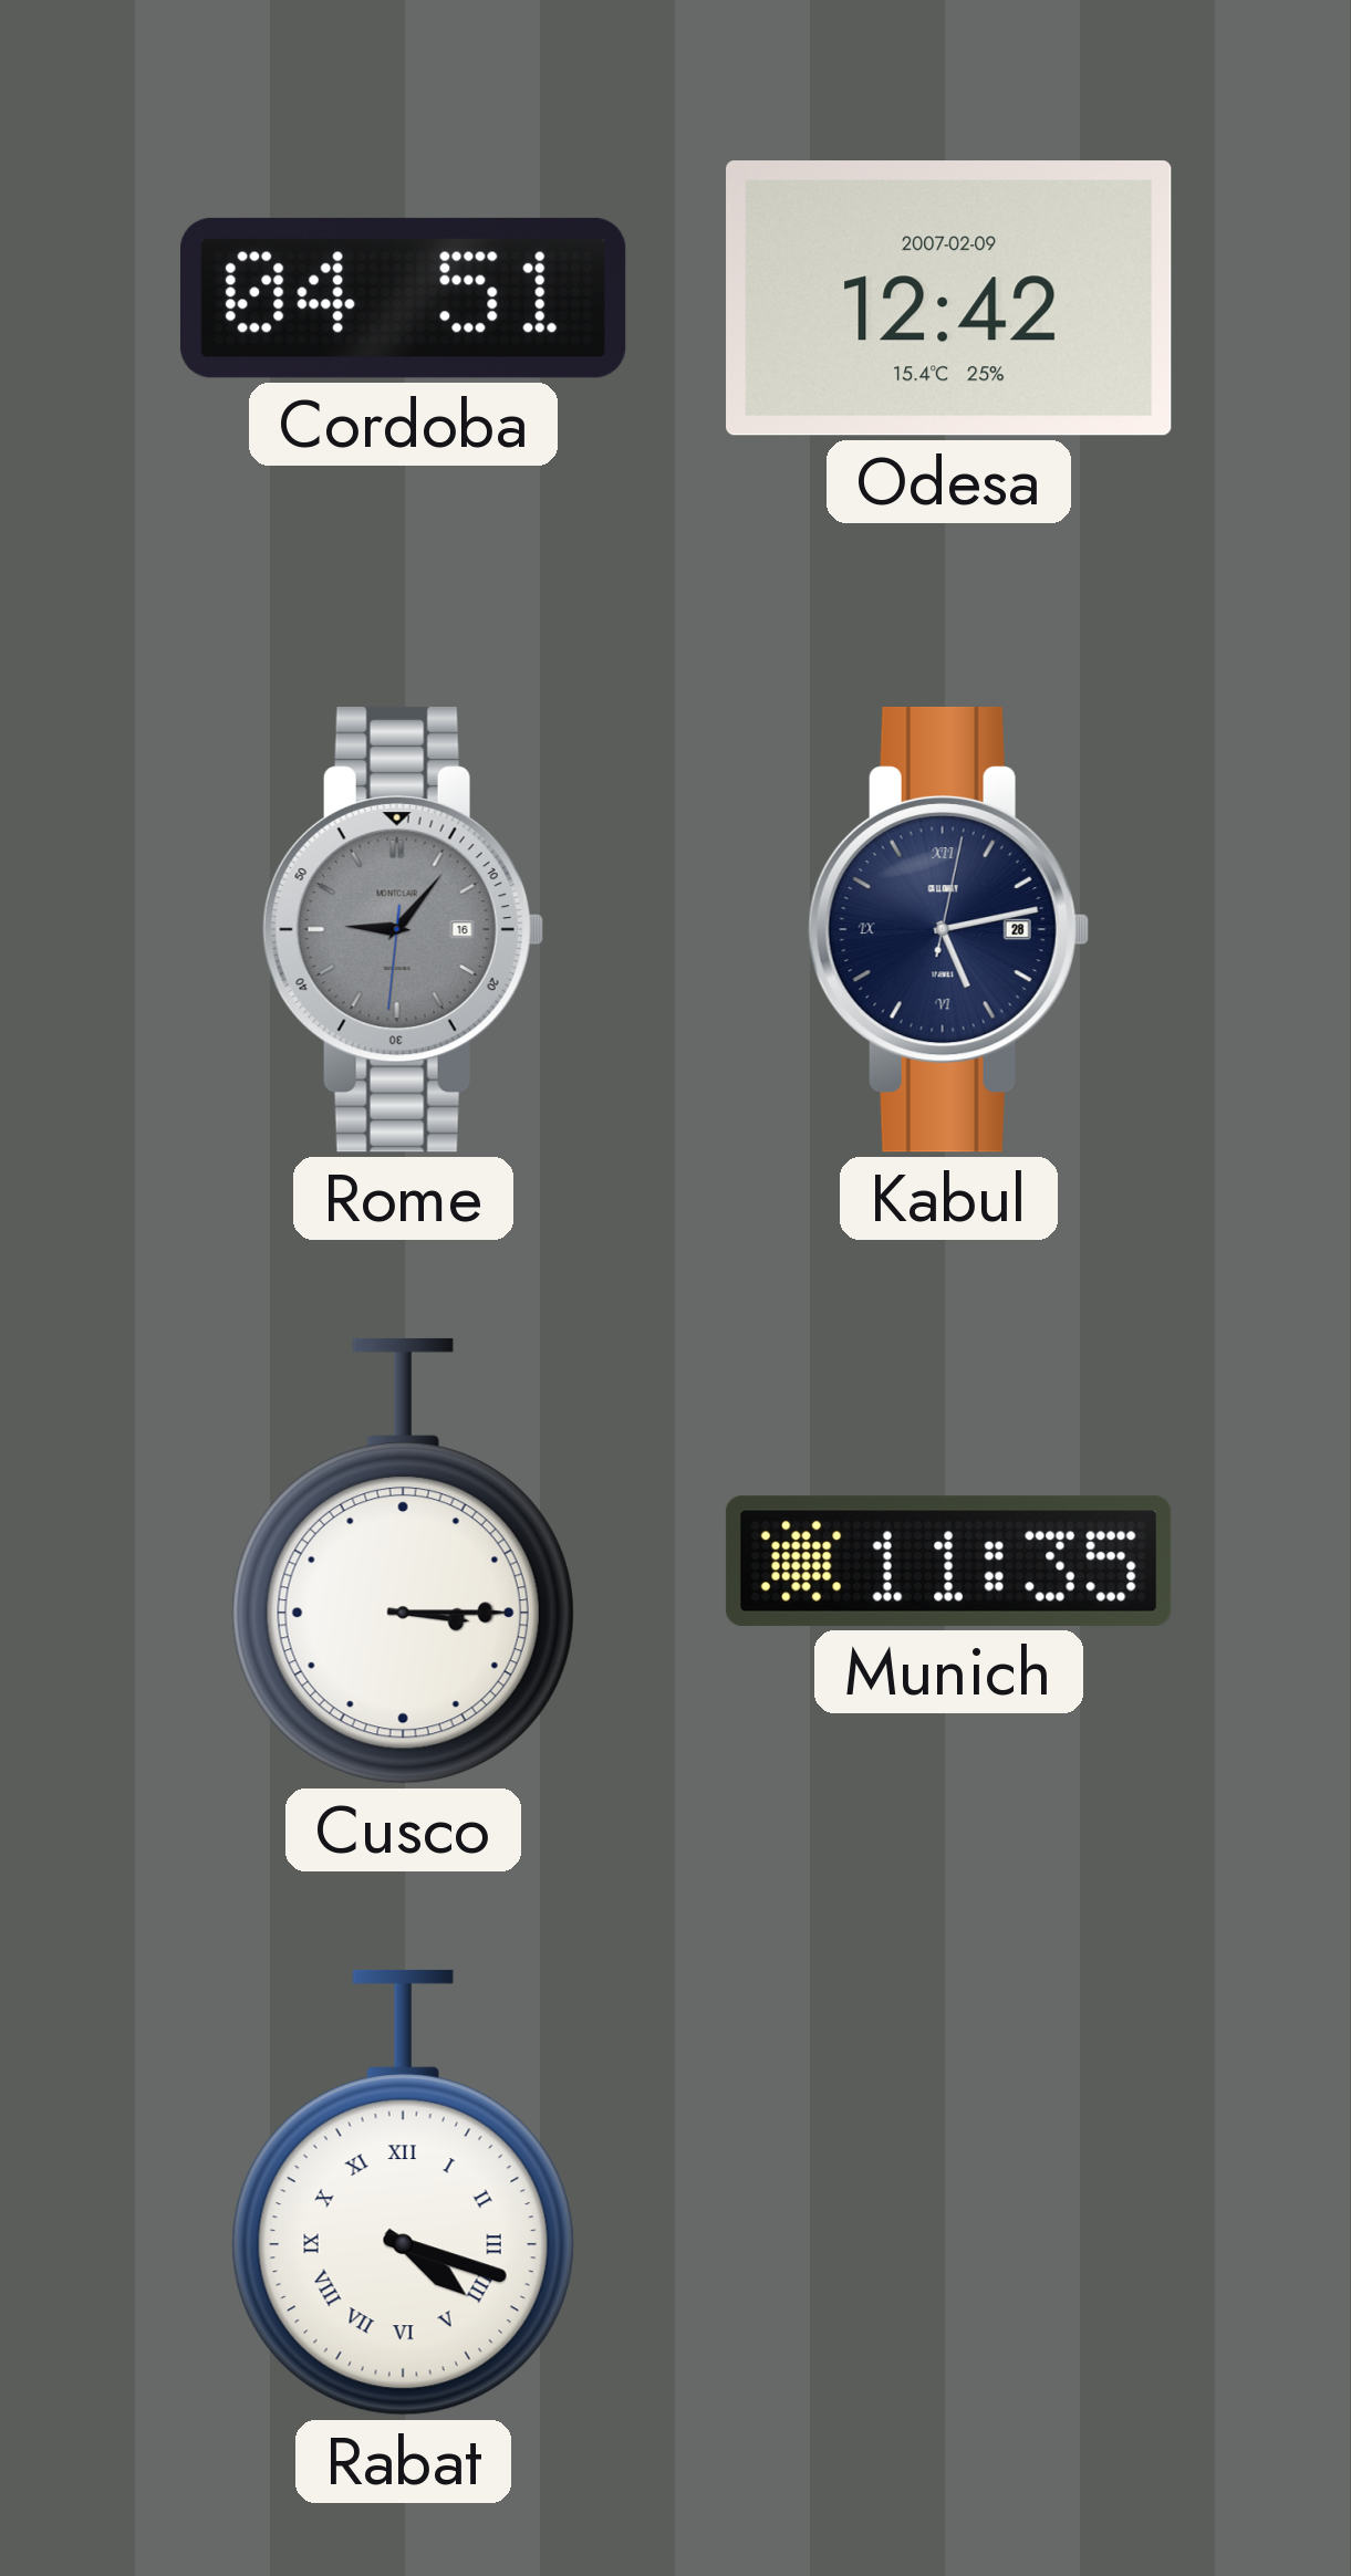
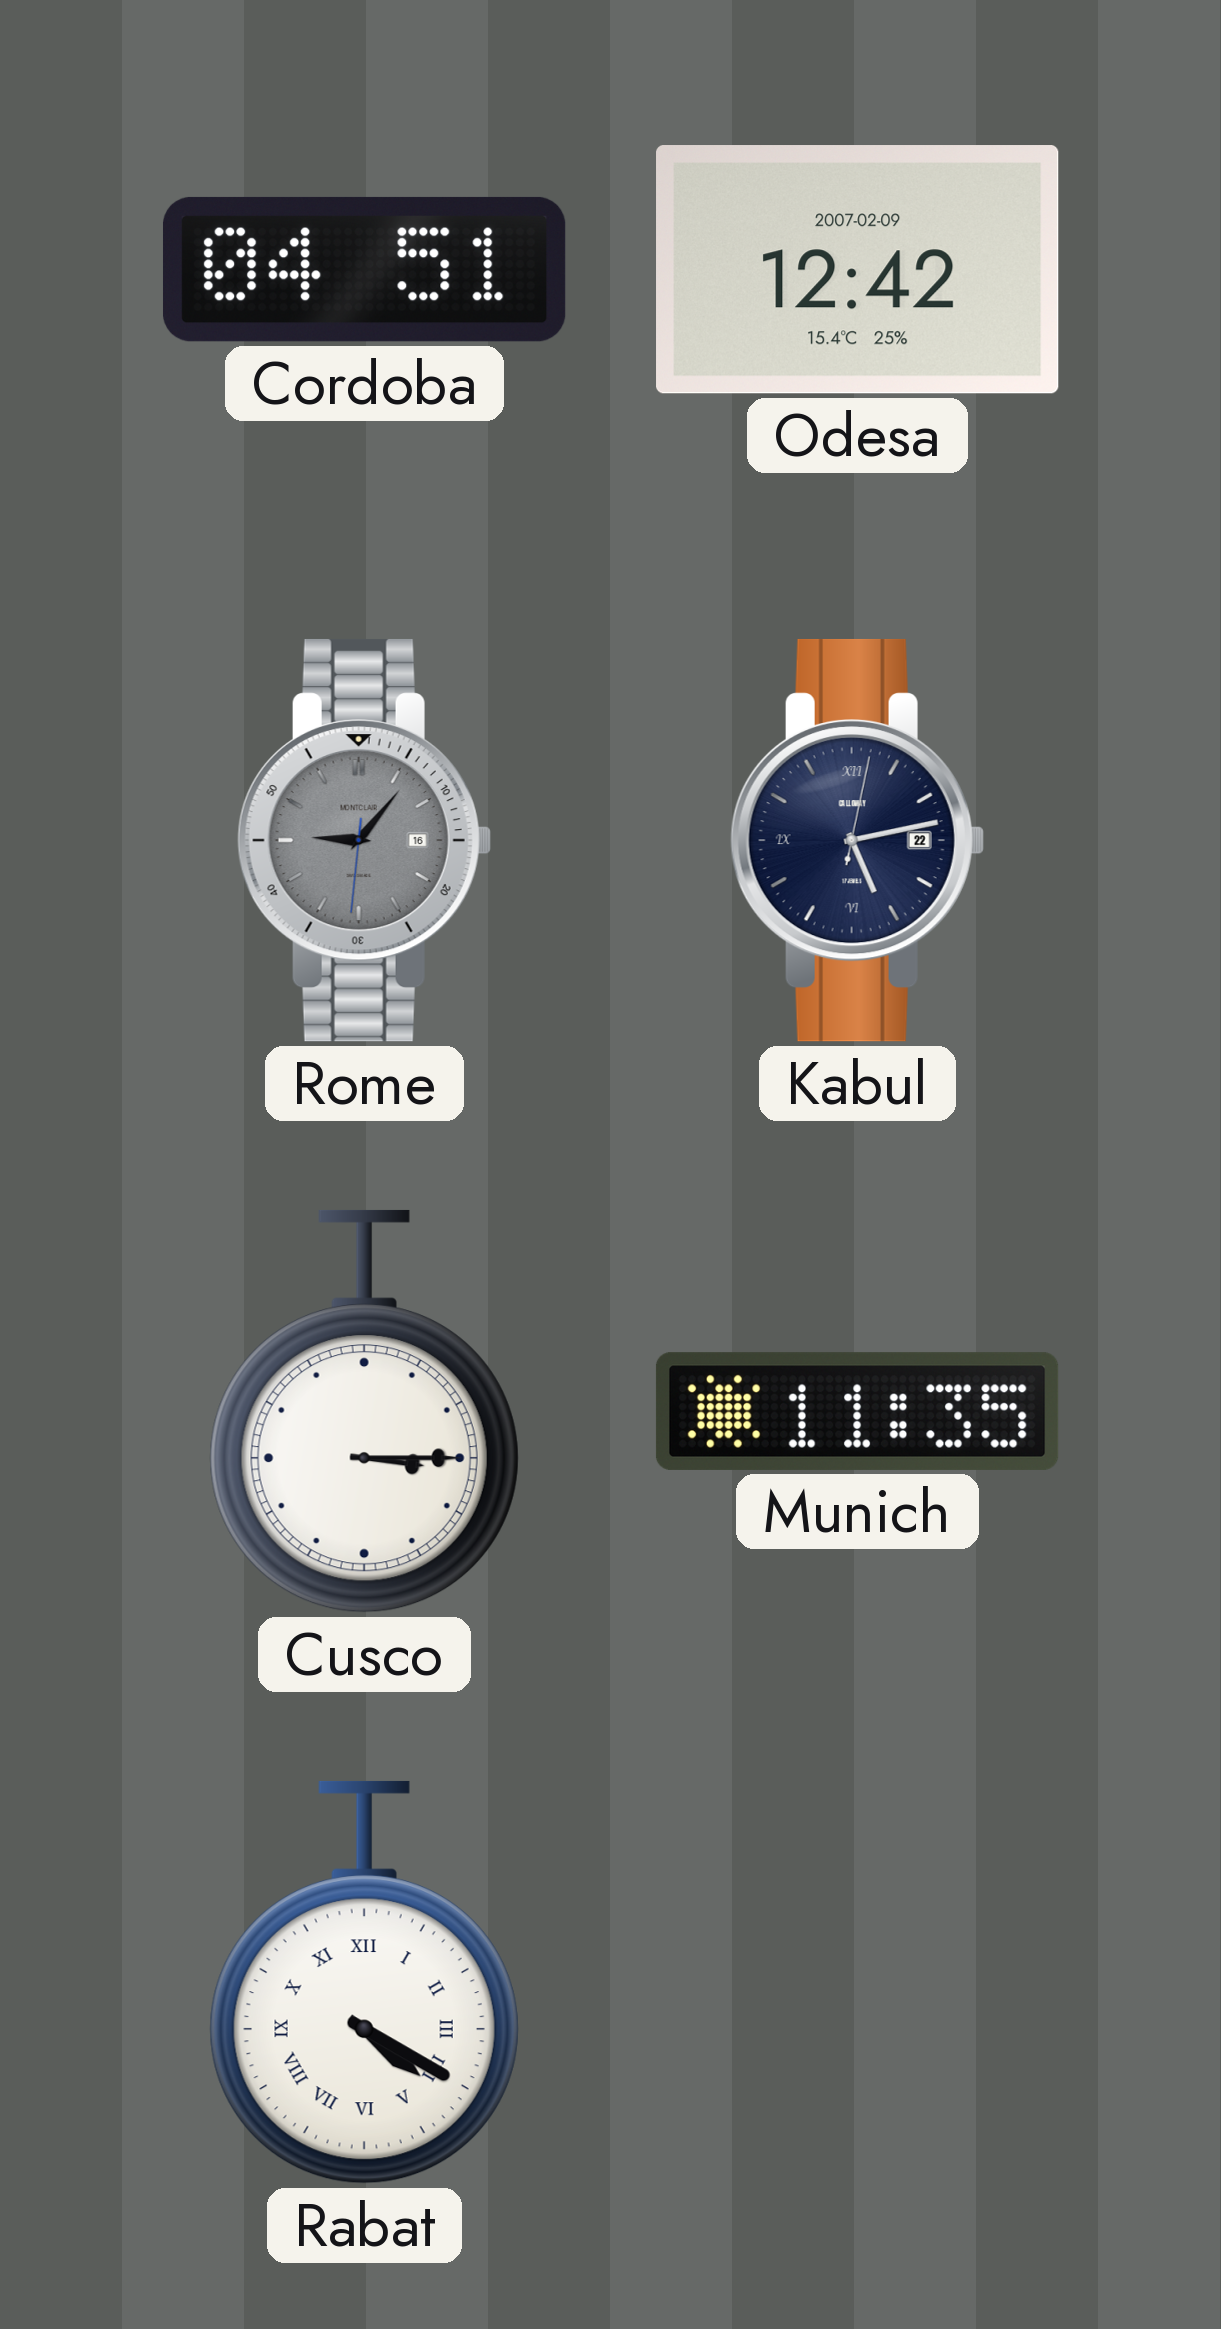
Kabul date: 28 -> 22
Rabat: 4:18 -> 4:20
